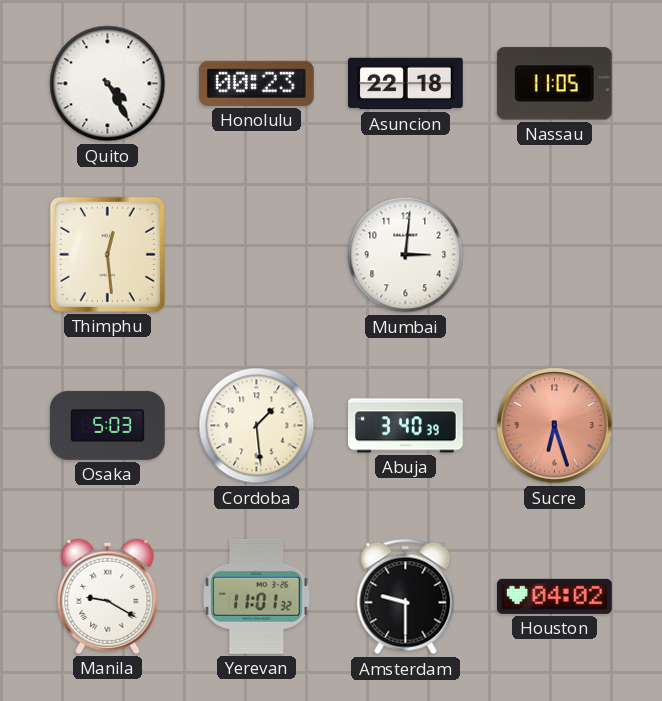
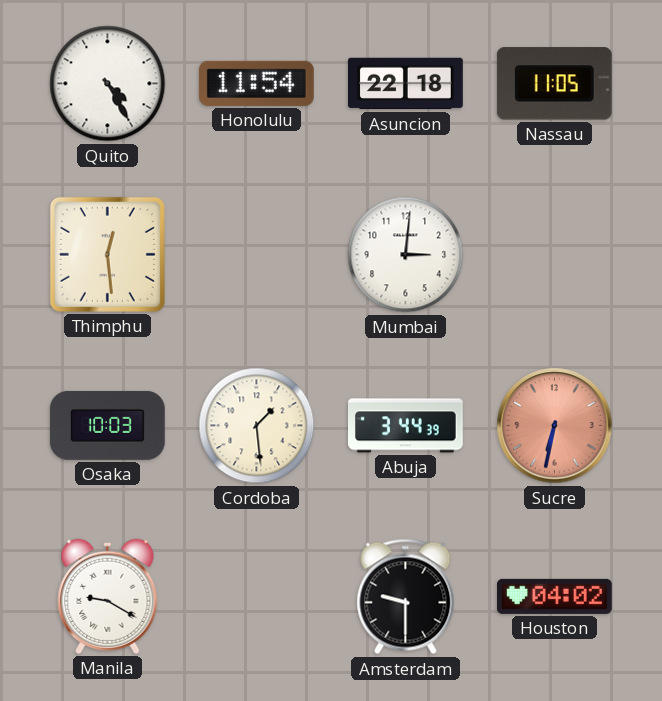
Honolulu: 00:23 -> 11:54
Osaka: 5:03 -> 10:03
Abuja: 3:40 -> 3:44
Sucre: 6:27 -> 6:32
Yerevan: 11:01 -> none
